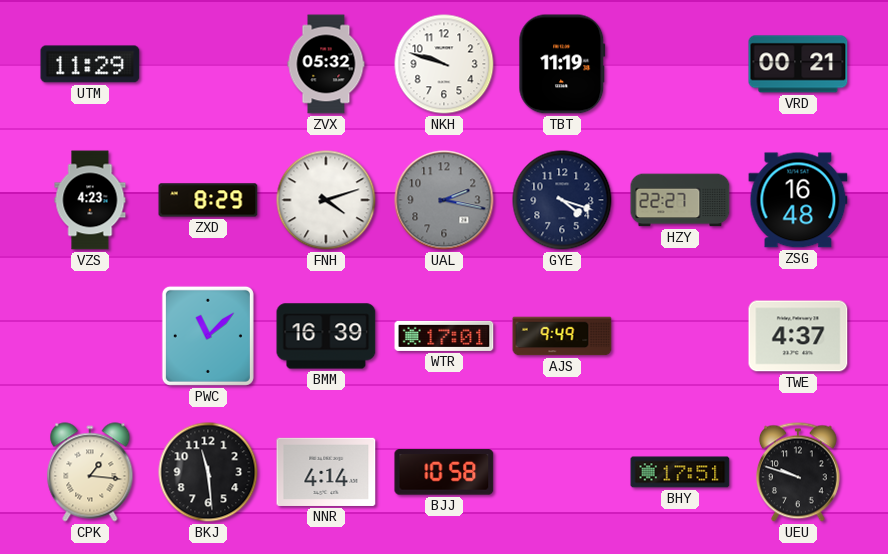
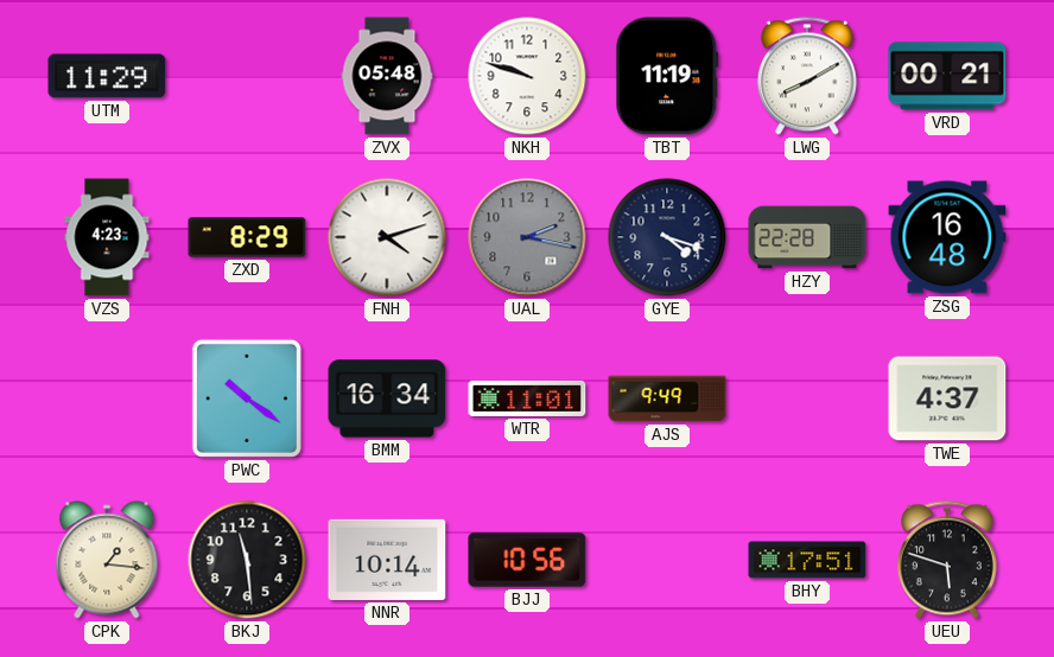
ZVX: 05:32 -> 05:48
LWG: none -> 8:10
HZY: 22:27 -> 22:28
PWC: 11:08 -> 10:21
BMM: 16:39 -> 16:34
WTR: 17:01 -> 11:01
NNR: 4:14 -> 10:14
BJJ: 10:58 -> 10:56
UEU: 9:48 -> 5:48
